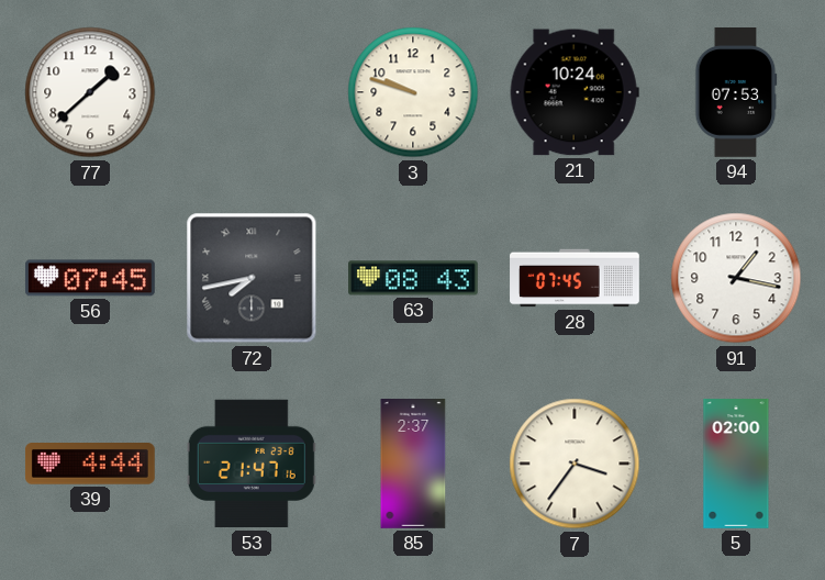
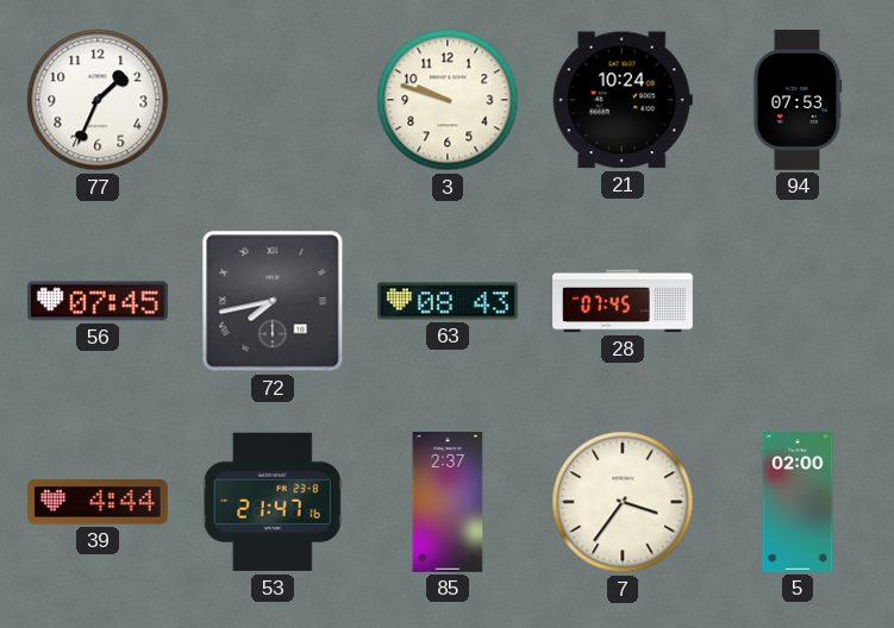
77: 1:38 -> 1:34
91: 1:17 -> none
